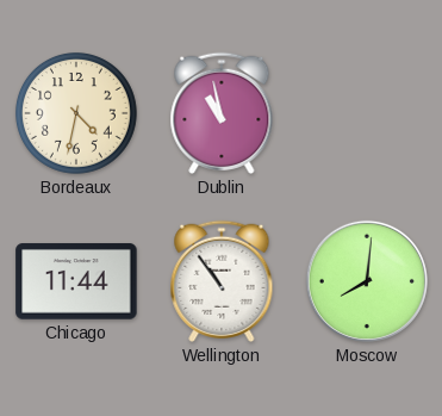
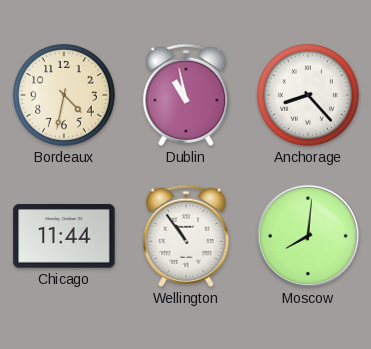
Anchorage: none -> 8:23
